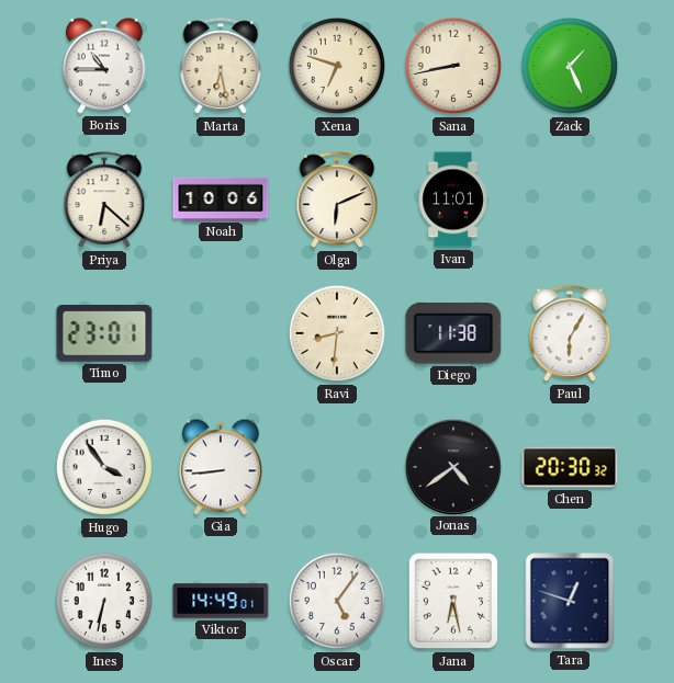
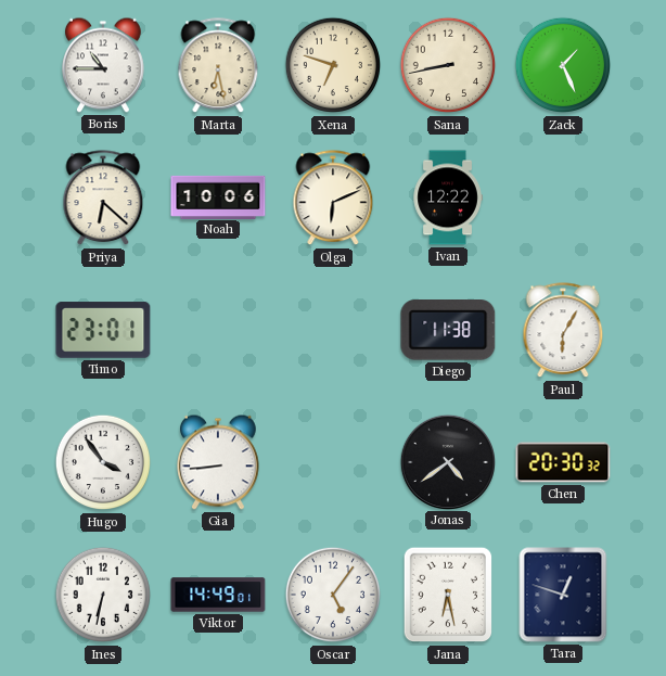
Ivan: 11:01 -> 12:22
Ravi: 8:31 -> none
